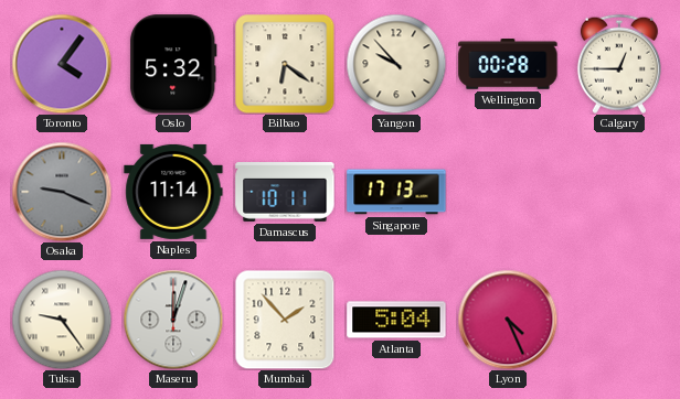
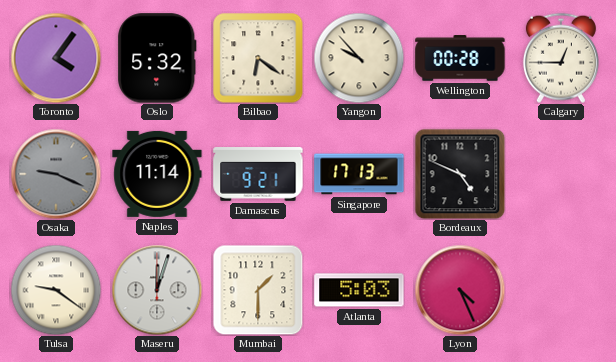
Damascus: 10:11 -> 9:21
Bordeaux: none -> 4:49
Tulsa: 9:24 -> 9:21
Mumbai: 1:53 -> 1:30
Atlanta: 5:04 -> 5:03
